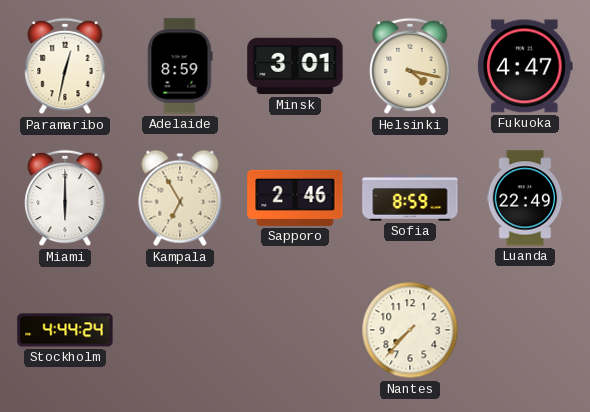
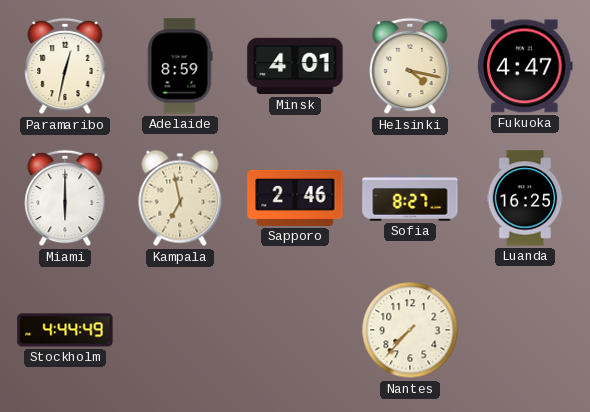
Minsk: 3:01 -> 4:01
Kampala: 6:55 -> 6:58
Sofia: 8:59 -> 8:27
Luanda: 22:49 -> 16:25
Stockholm: 4:44:24 -> 4:44:49
